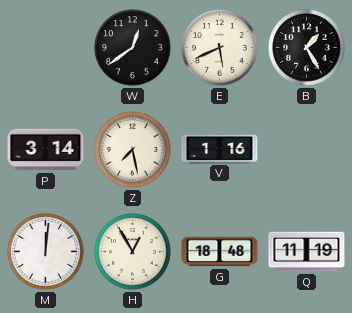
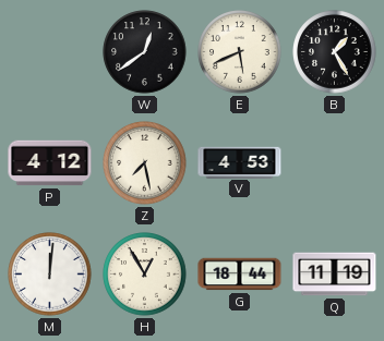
P: 3:14 -> 4:12
V: 1:16 -> 4:53
G: 18:48 -> 18:44
